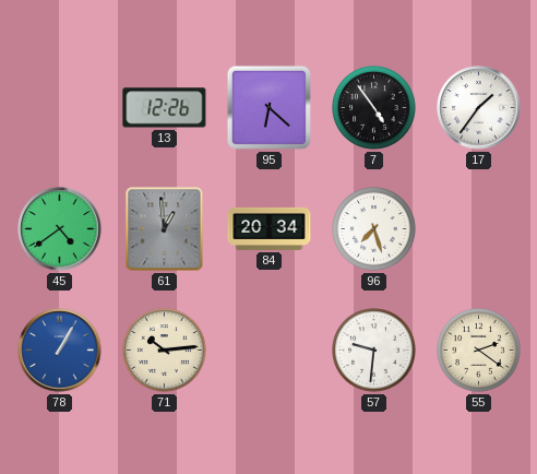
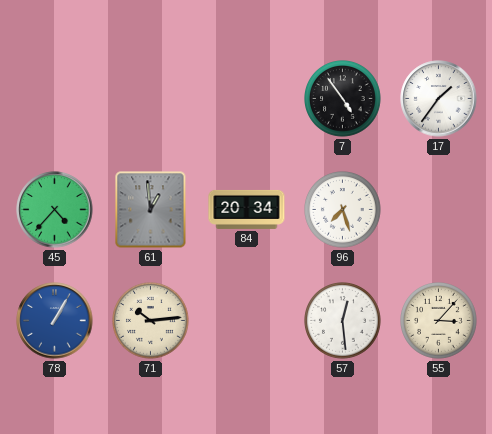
13: 12:26 -> none
95: 6:22 -> none
45: 4:39 -> 4:37
57: 9:31 -> 12:29
55: 2:21 -> 3:07
